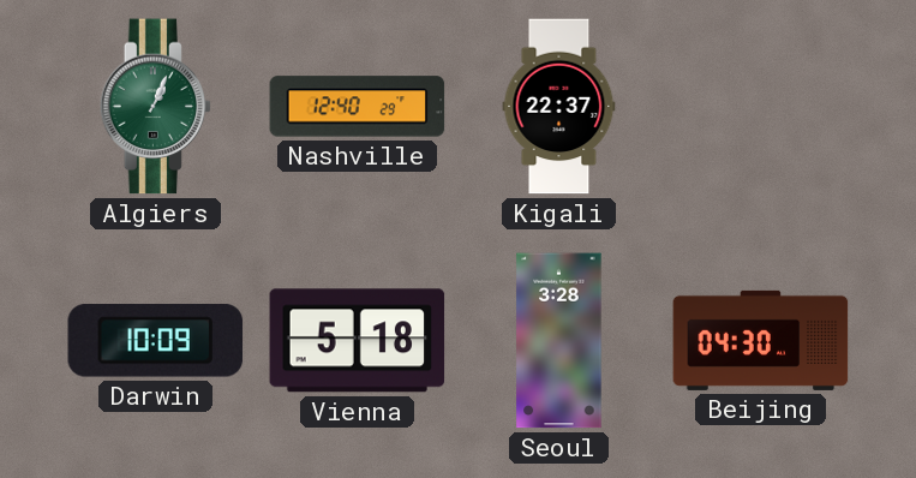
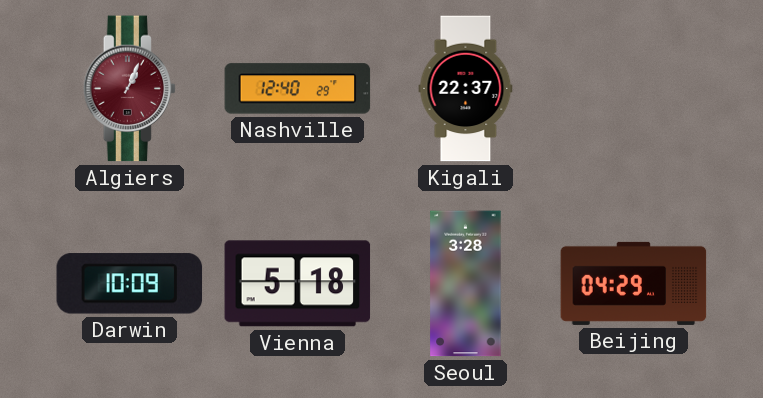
Algiers dial: green -> burgundy
Beijing: 04:30 -> 04:29
